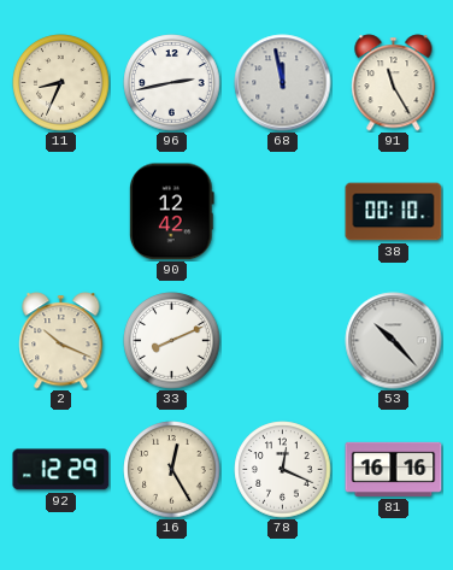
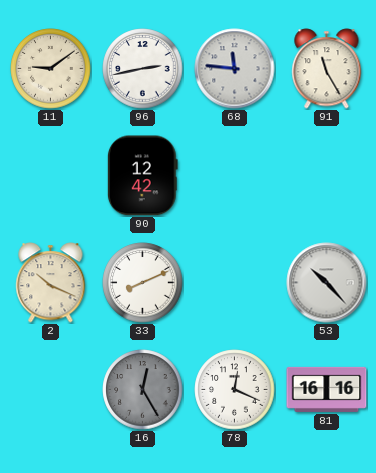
11: 8:34 -> 9:09
68: 11:58 -> 11:46
38: 00:10 -> none
92: 12:29 -> none
16 dial: cream -> grey
